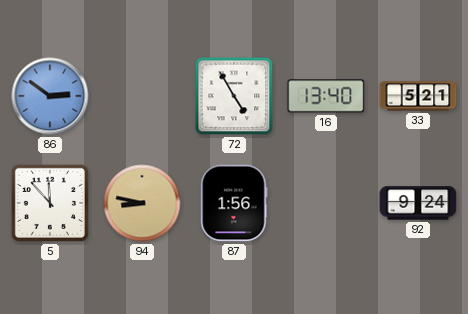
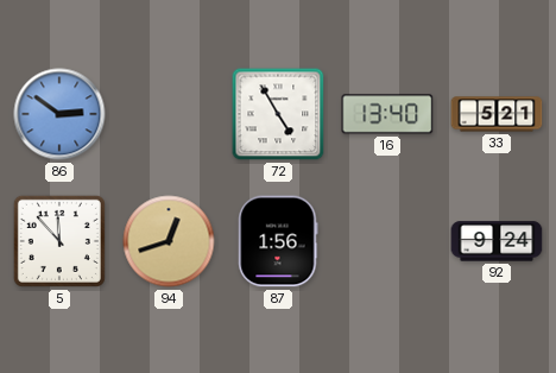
94: 8:47 -> 12:42
